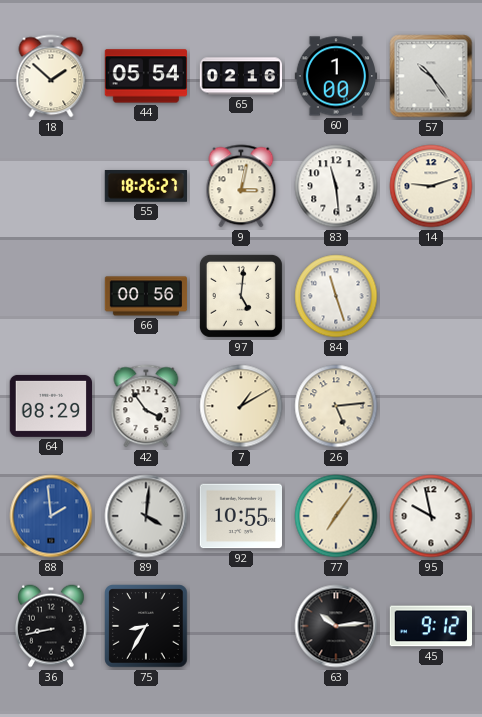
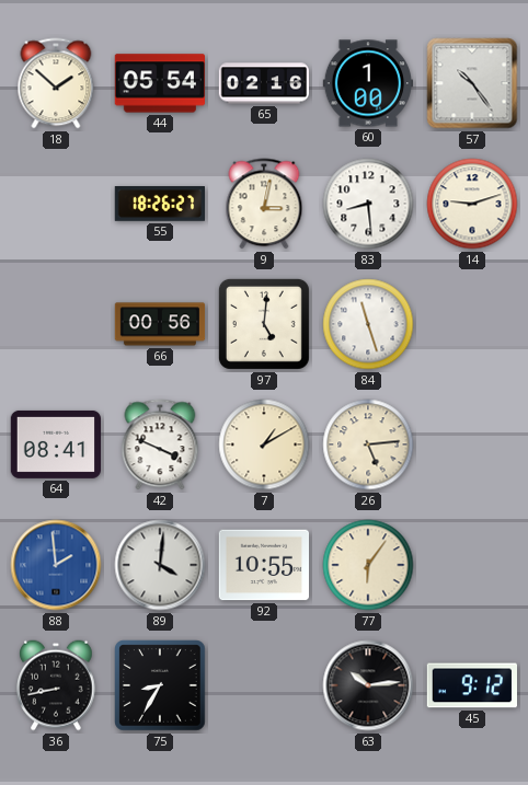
83: 11:29 -> 8:29
64: 08:29 -> 08:41
42: 3:54 -> 3:49
77: 7:06 -> 6:06
95: 9:58 -> none
